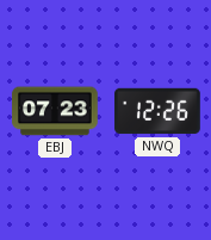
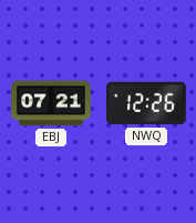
EBJ: 07:23 -> 07:21
